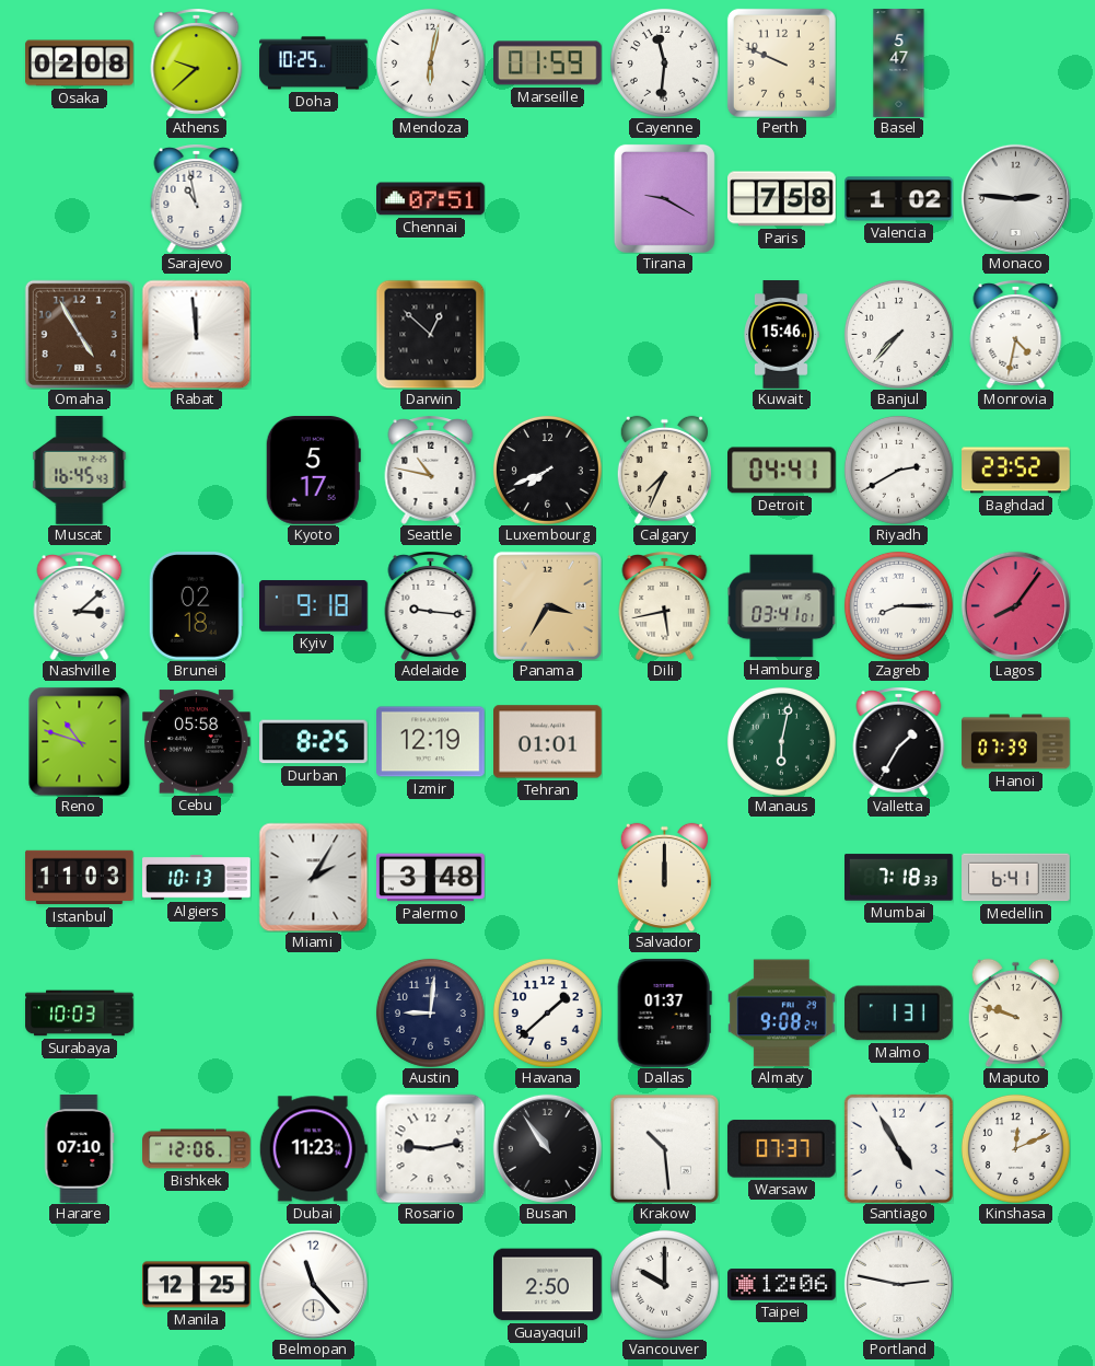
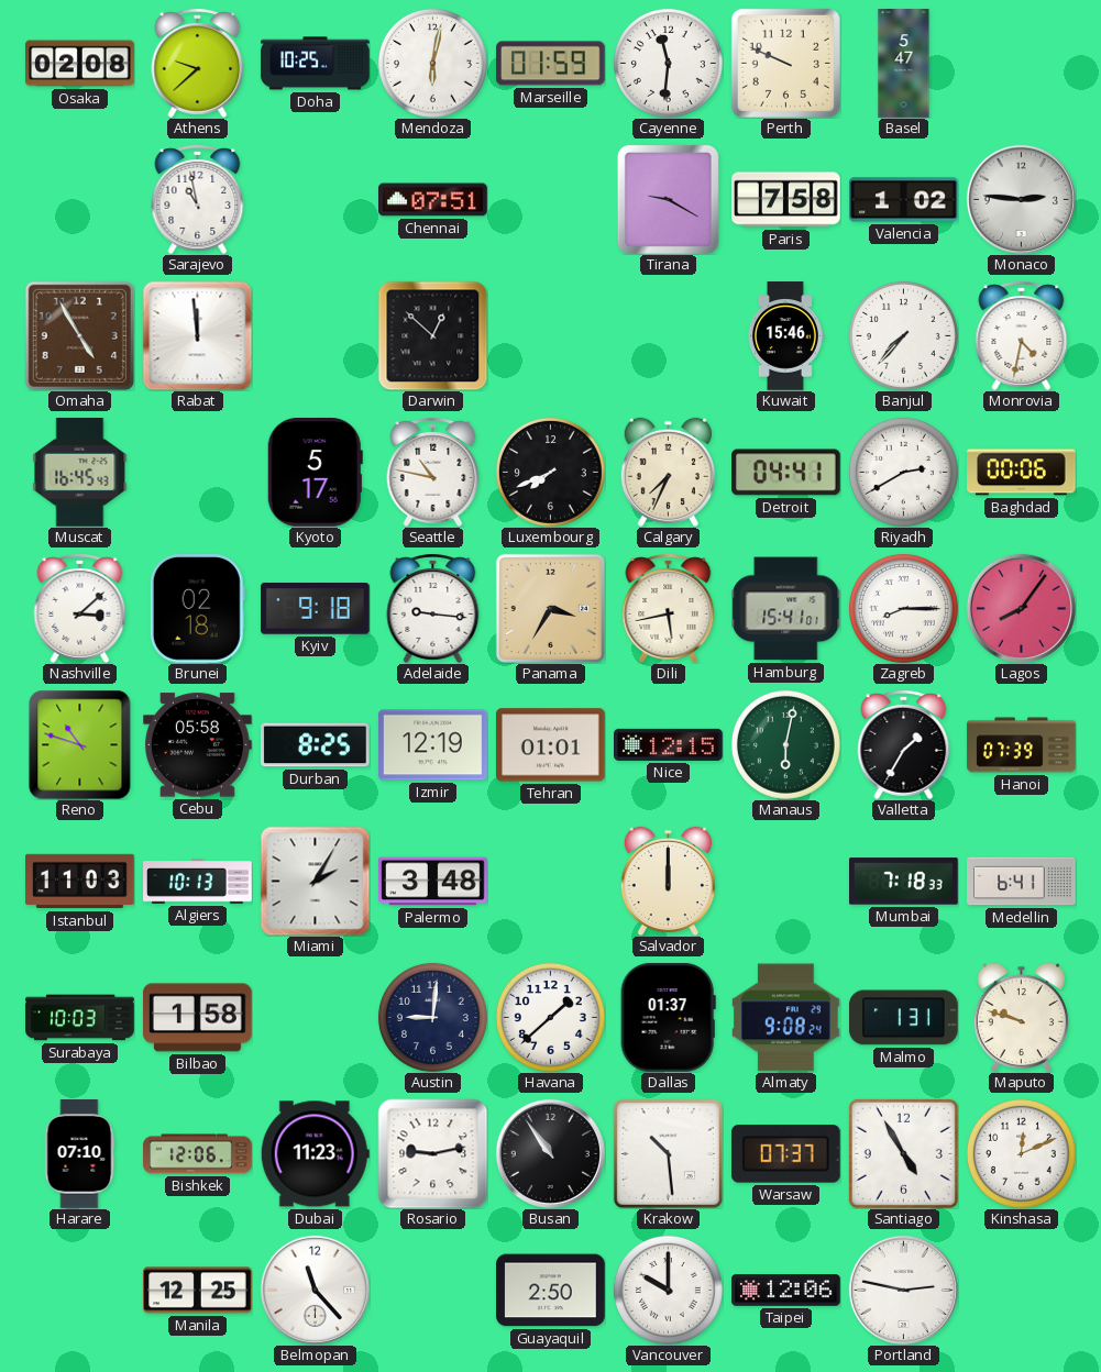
Baghdad: 23:52 -> 00:06
Hamburg: 03:41 -> 15:41
Nice: none -> 12:15
Bilbao: none -> 1:58
